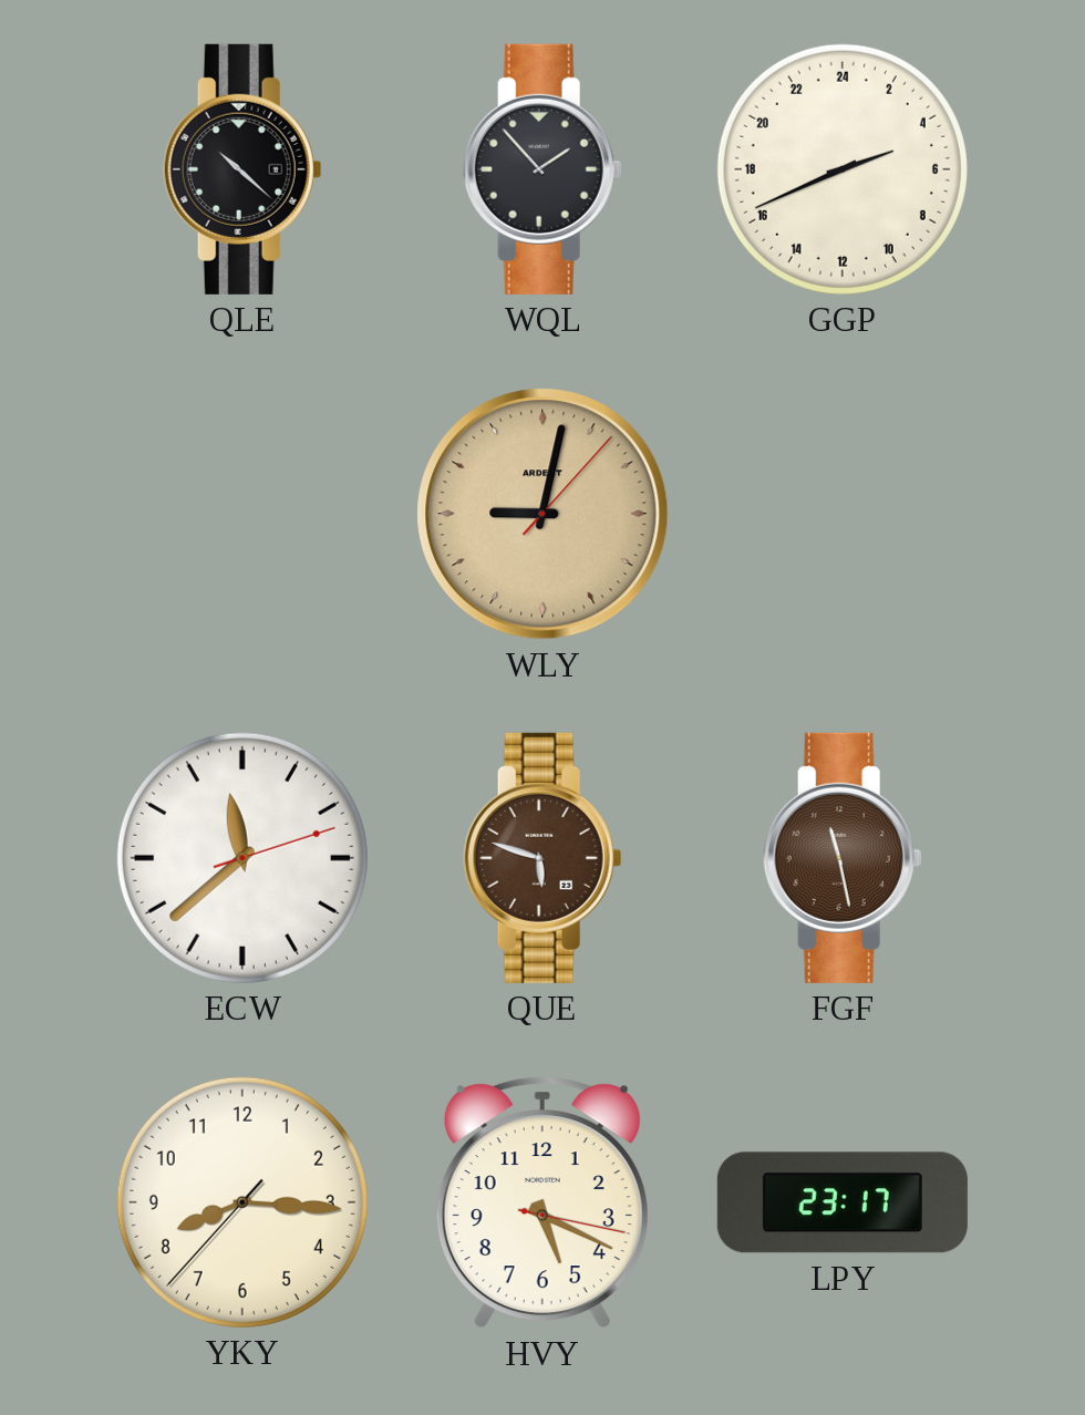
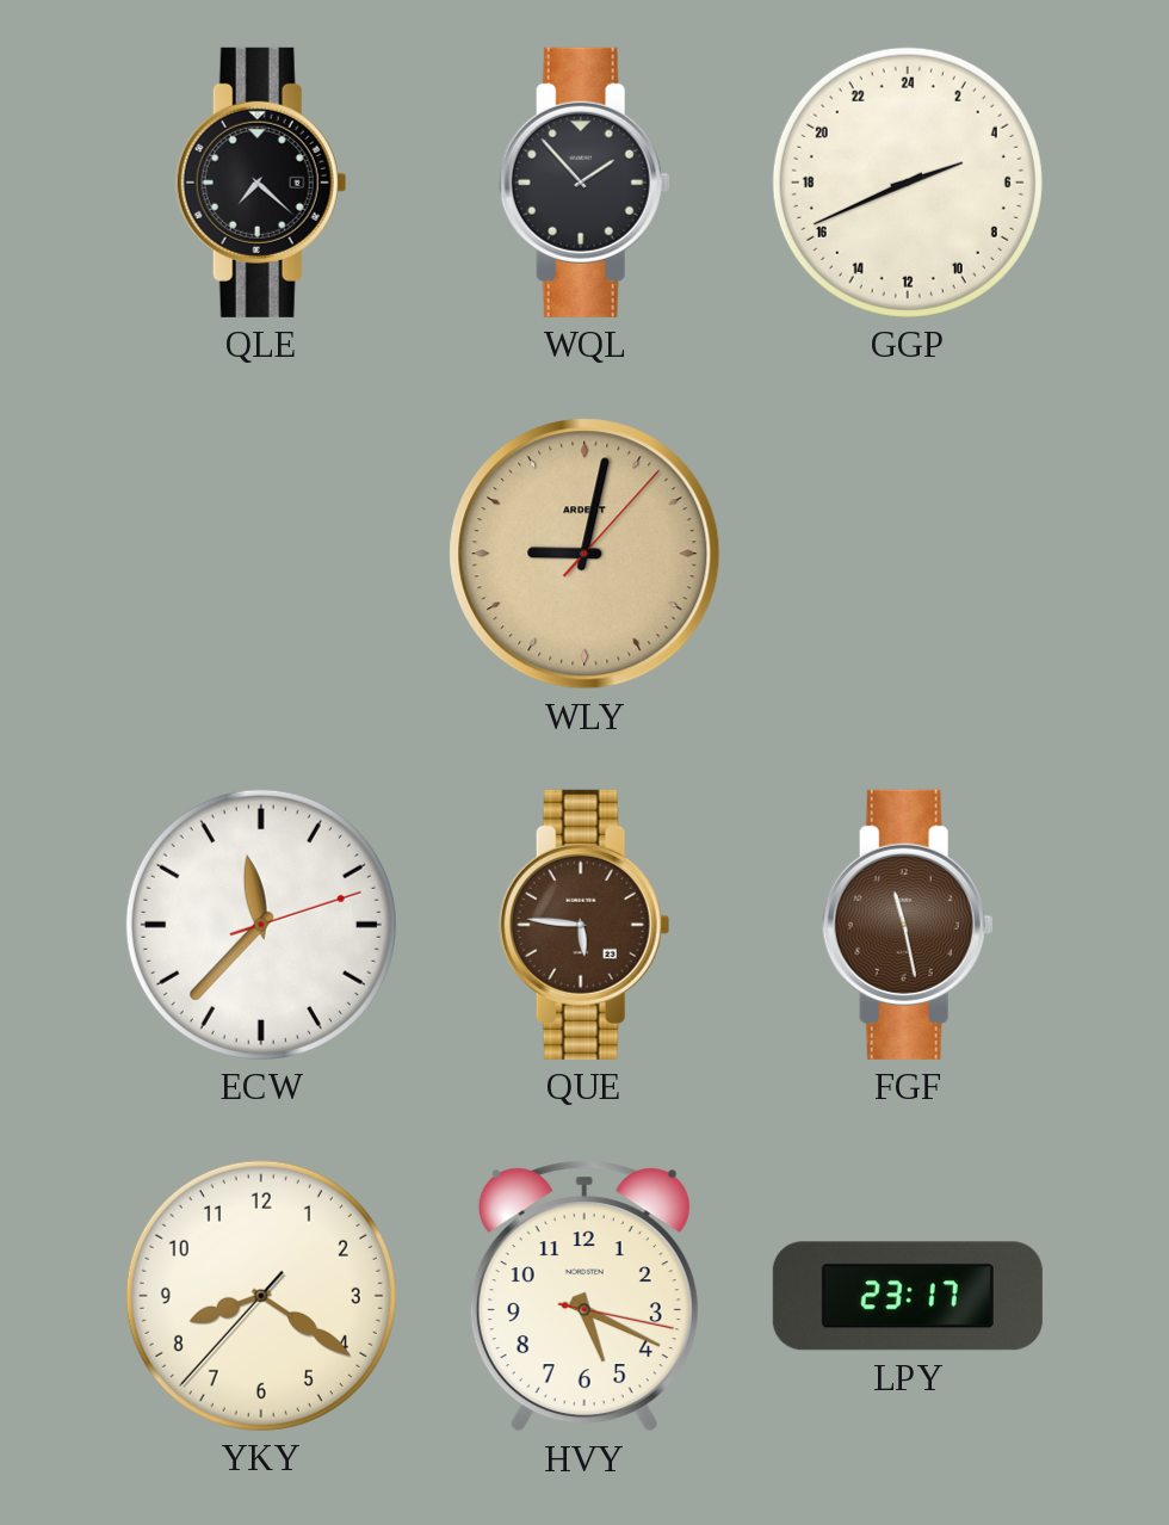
QLE: 10:22 -> 7:22
ECW: 11:38 -> 11:37
QUE: 5:48 -> 5:46
YKY: 8:15 -> 8:20
